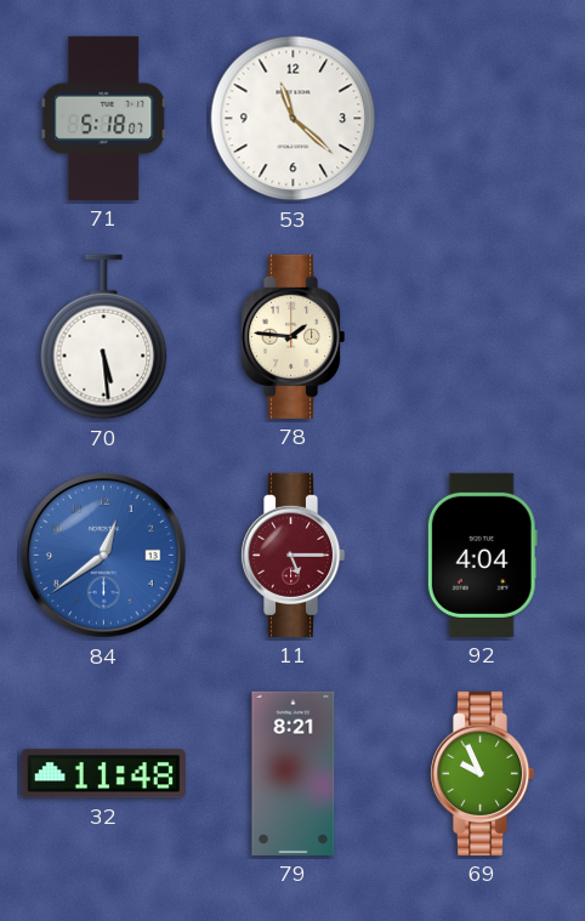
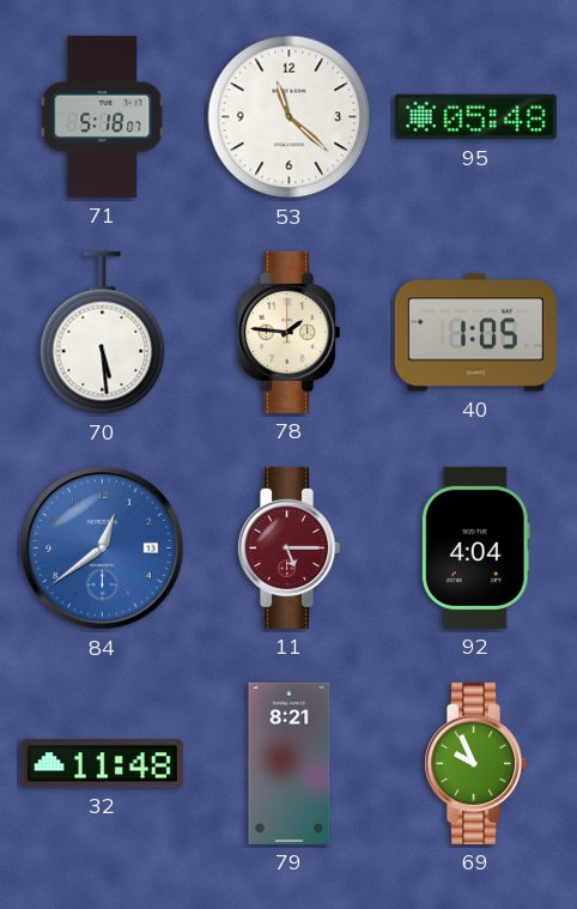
95: none -> 05:48
40: none -> 1:05
